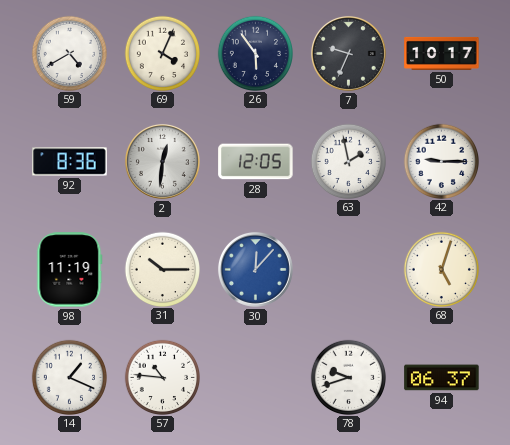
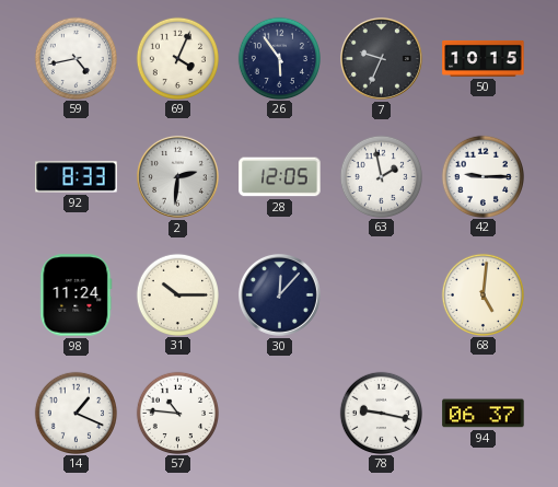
59: 4:40 -> 4:43
50: 10:17 -> 10:15
92: 8:36 -> 8:33
2: 12:31 -> 2:31
98: 11:19 -> 11:24
30 dial: blue -> navy
68: 5:03 -> 5:01
78: 9:42 -> 9:17
